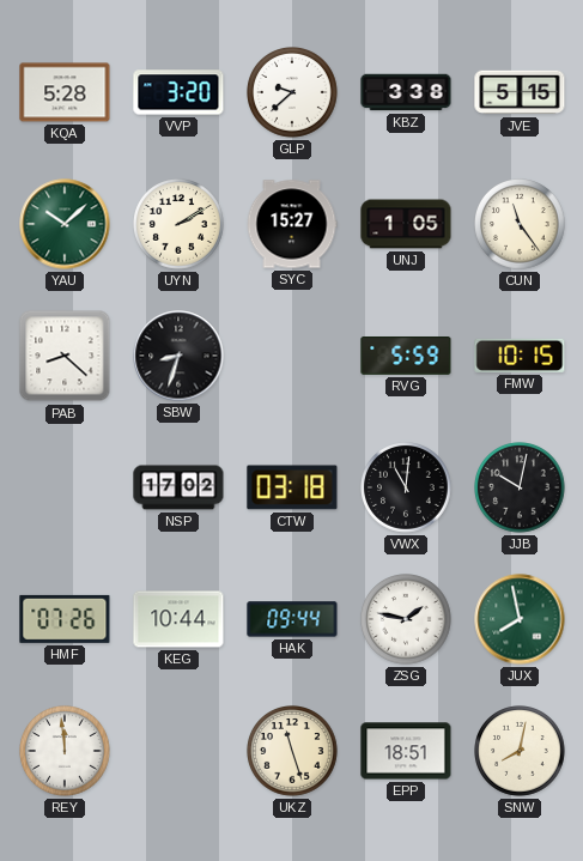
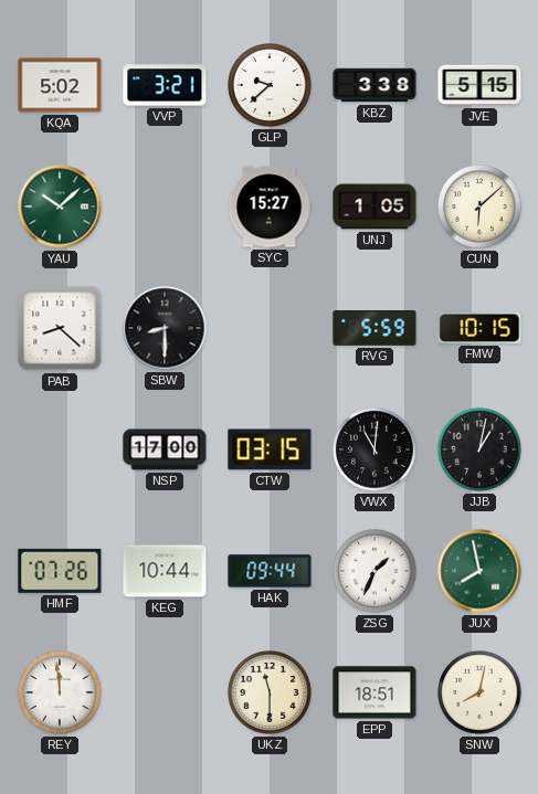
KQA: 5:28 -> 5:02
VVP: 3:20 -> 3:21
UYN: 2:10 -> none
CUN: 11:24 -> 6:08
SBW: 8:33 -> 8:30
NSP: 17:02 -> 17:00
CTW: 03:18 -> 03:15
JJB: 10:02 -> 1:02
ZSG: 1:47 -> 1:34
UKZ: 11:27 -> 11:30
